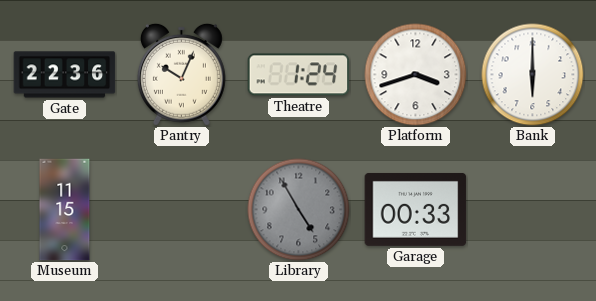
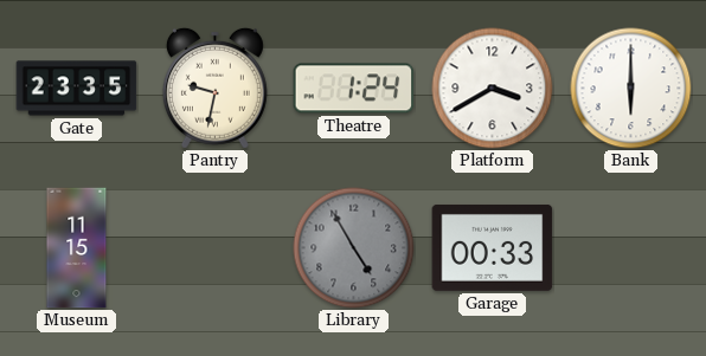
Gate: 22:36 -> 23:35
Pantry: 10:04 -> 9:32
Platform: 3:42 -> 3:40
